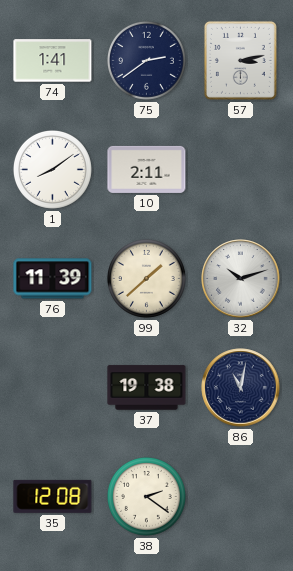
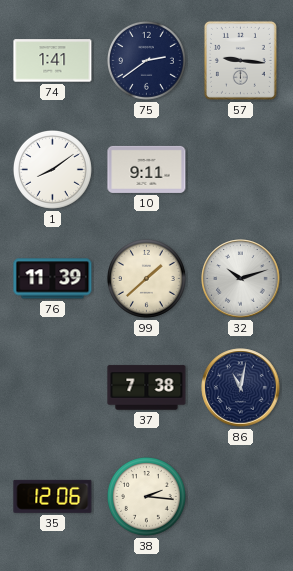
57: 3:13 -> 9:16
10: 2:11 -> 9:11
37: 19:38 -> 7:38
35: 12:08 -> 12:06
38: 2:21 -> 2:16
